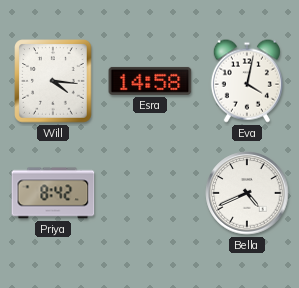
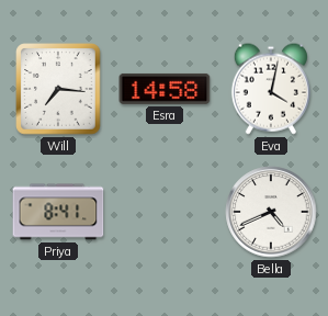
Will: 4:16 -> 7:16
Priya: 8:42 -> 8:41
